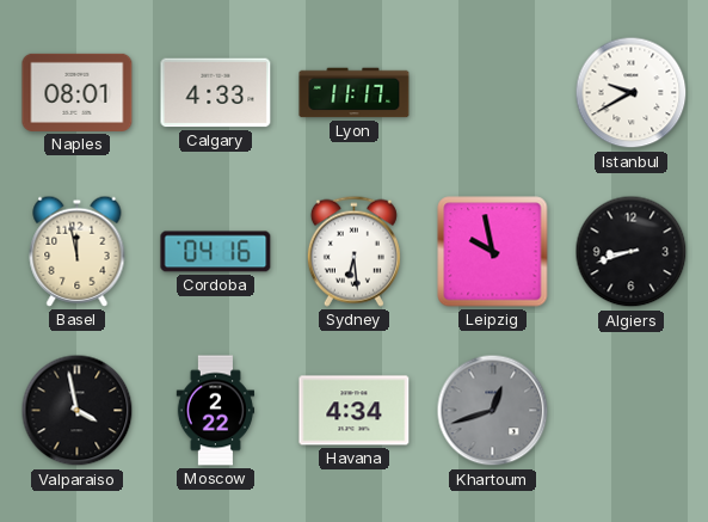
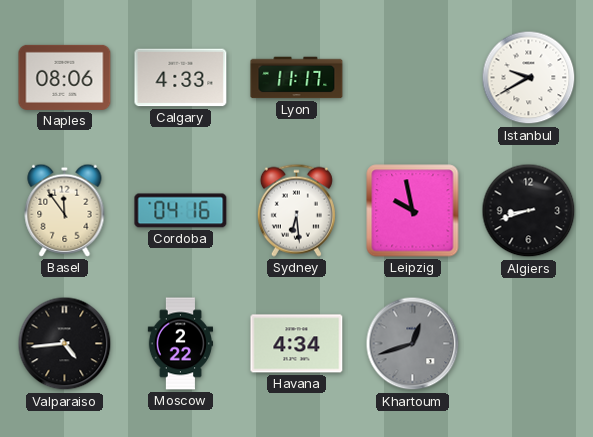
Naples: 08:01 -> 08:06
Basel: 11:58 -> 11:54
Valparaiso: 3:58 -> 4:44
